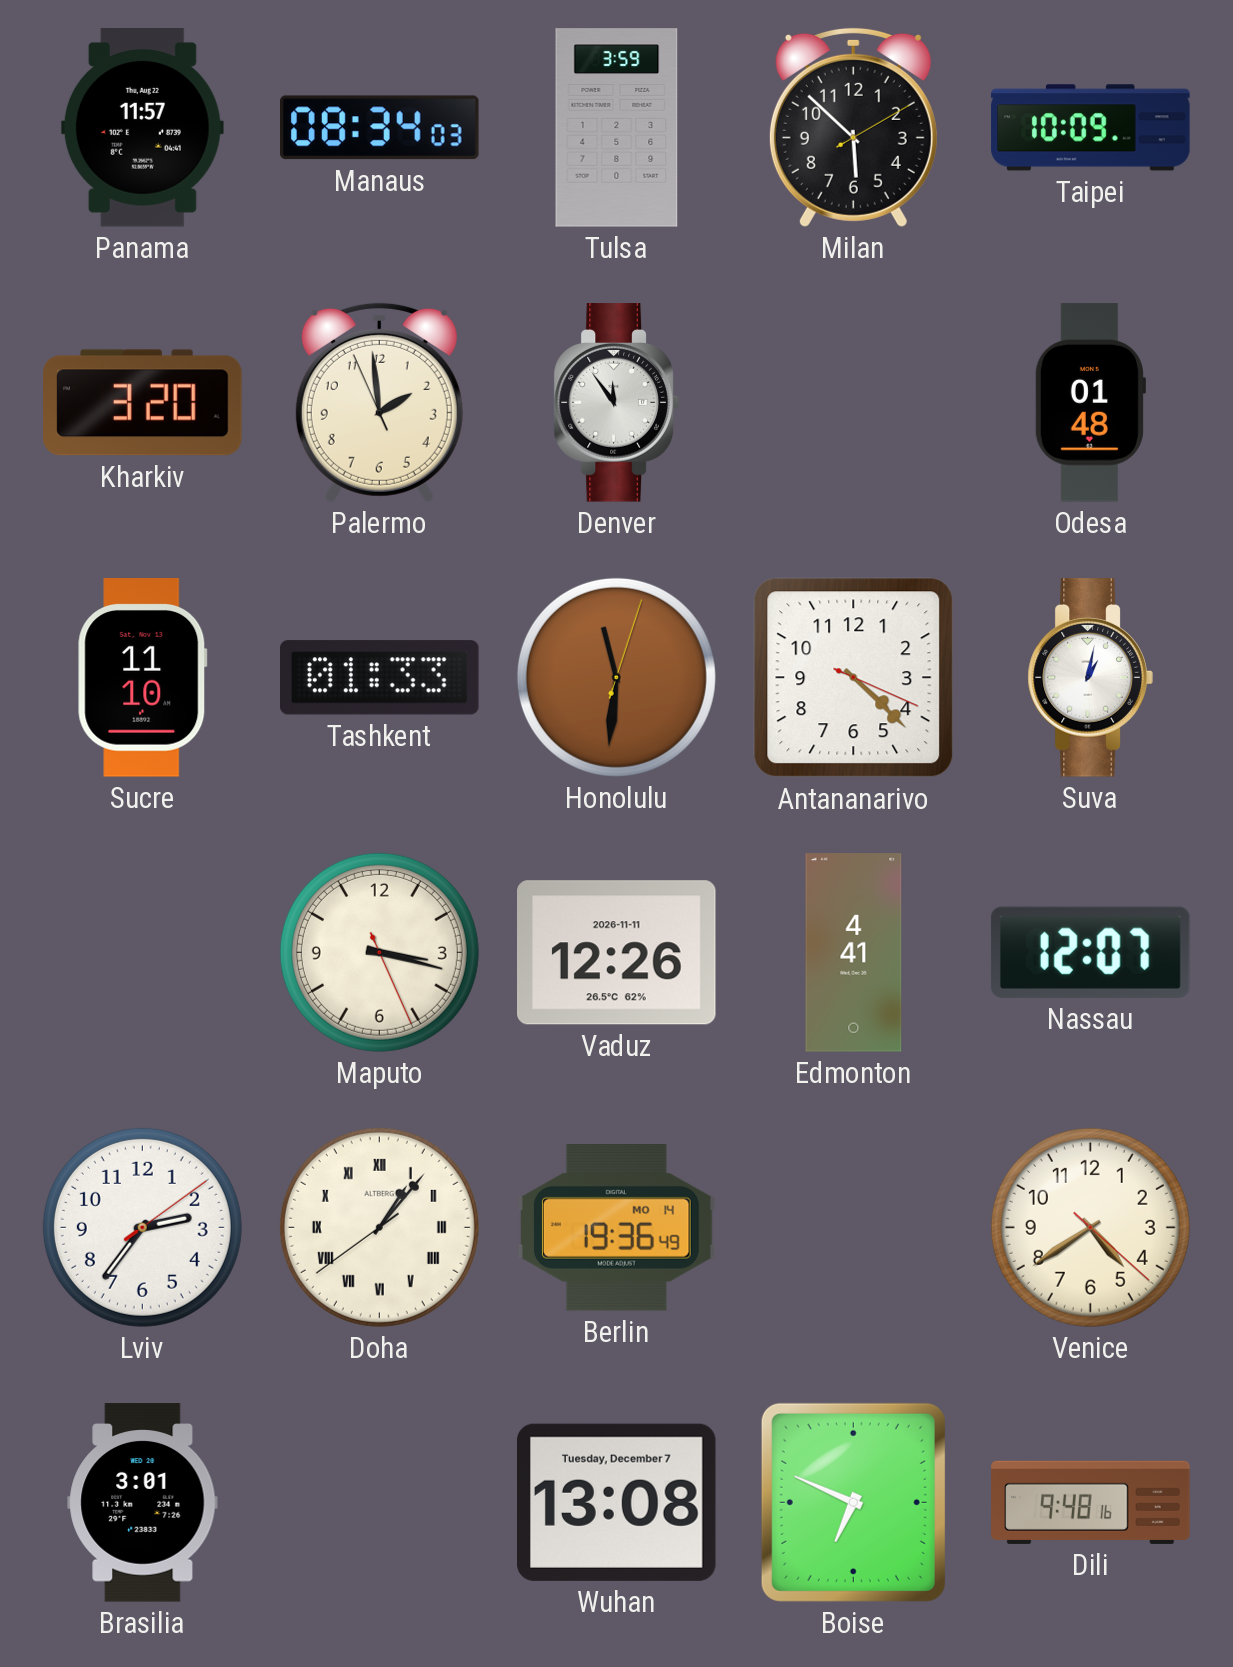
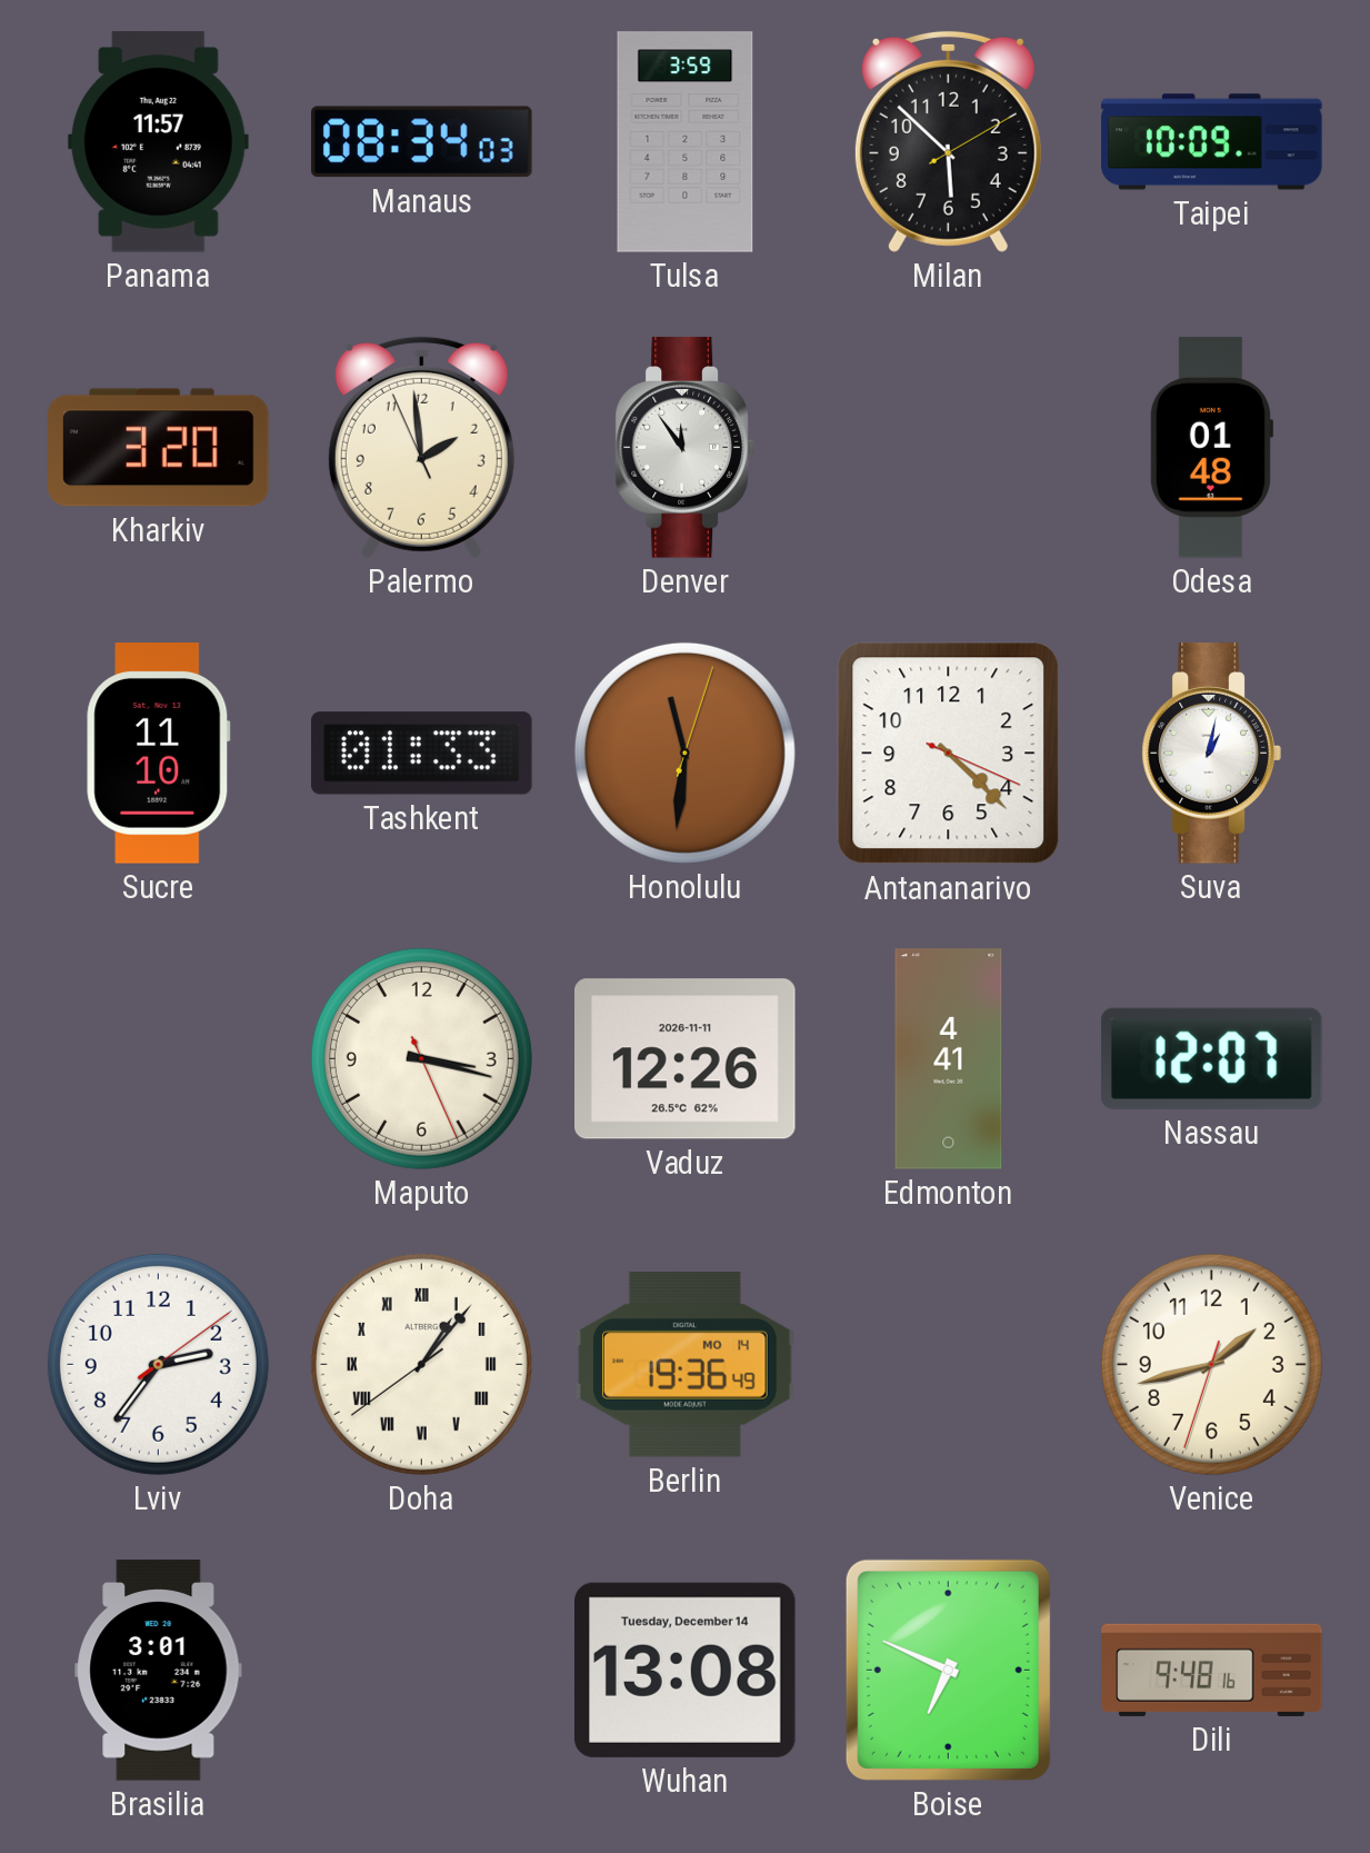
Venice: 4:39 -> 1:42
Wuhan date: Tuesday, December 7 -> Tuesday, December 14
